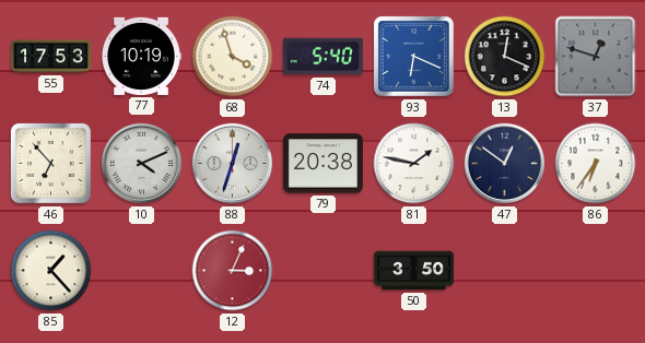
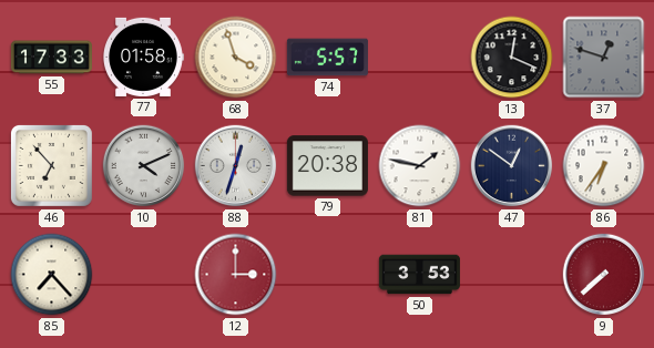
55: 17:53 -> 17:33
77: 10:19 -> 01:58
74: 5:40 -> 5:57
93: 6:19 -> none
85: 1:23 -> 7:23
12: 3:04 -> 3:00
50: 3:50 -> 3:53
9: none -> 7:38
